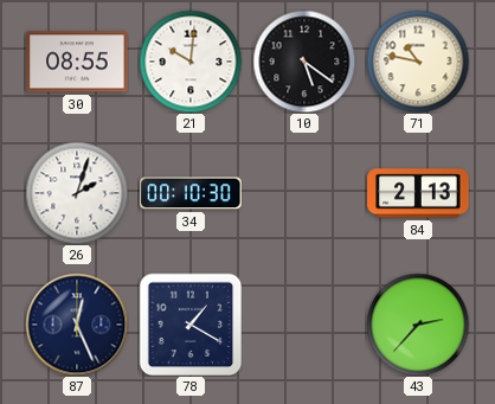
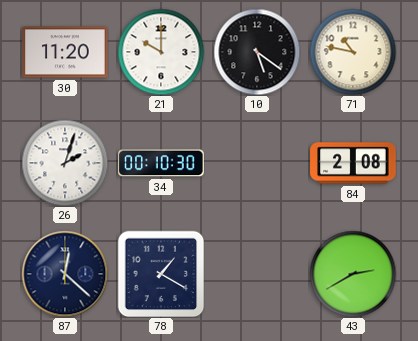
30: 08:55 -> 11:20
21: 10:01 -> 10:00
84: 2:13 -> 2:08
87: 12:26 -> 12:22
43: 2:37 -> 2:40
